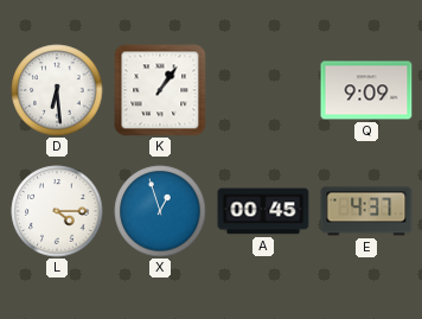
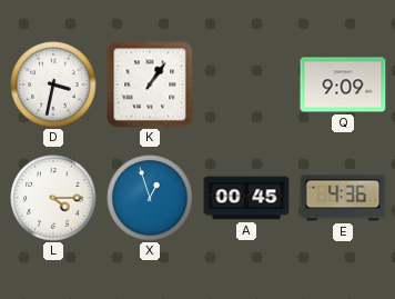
D: 6:29 -> 3:32
E: 4:37 -> 4:36
